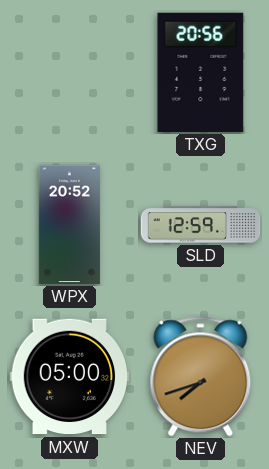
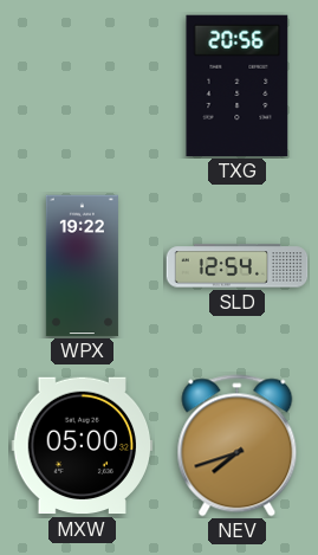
WPX: 20:52 -> 19:22
SLD: 12:59 -> 12:54
